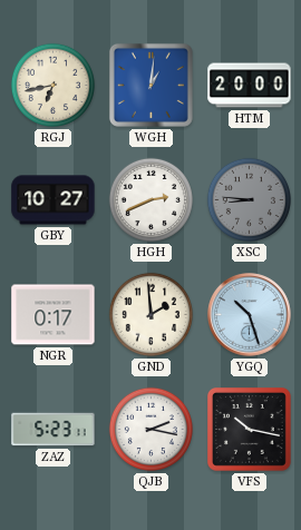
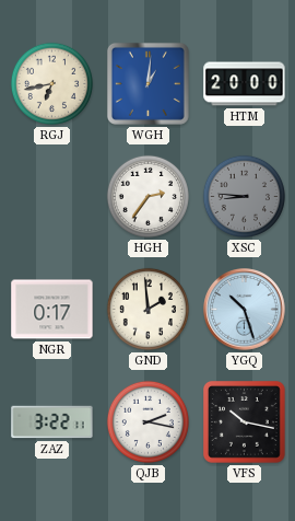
GBY: 10:27 -> none
HGH: 2:41 -> 2:36
ZAZ: 5:23 -> 3:22
